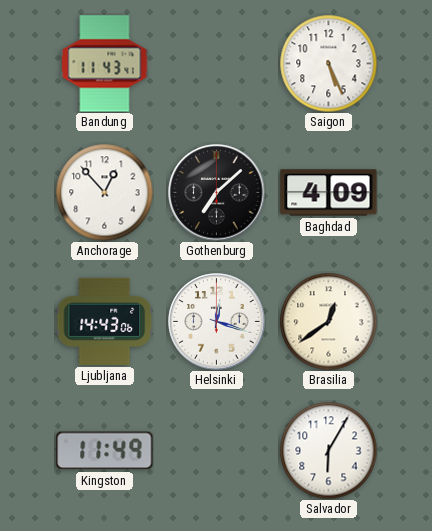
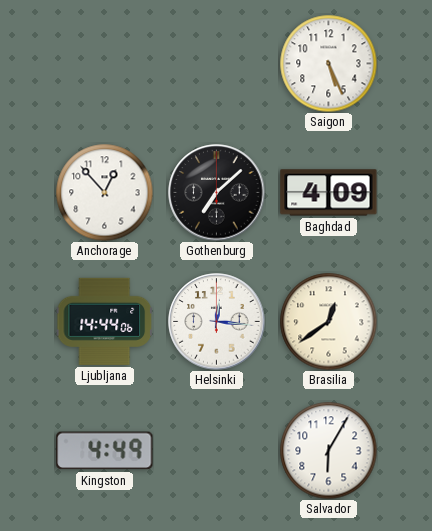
Bandung: 11:43 -> none
Ljubljana: 14:43 -> 14:44
Helsinki: 12:18 -> 12:16
Kingston: 11:49 -> 4:49
